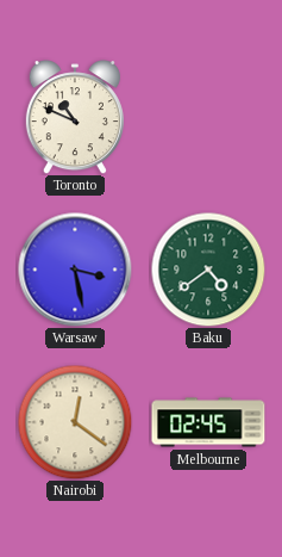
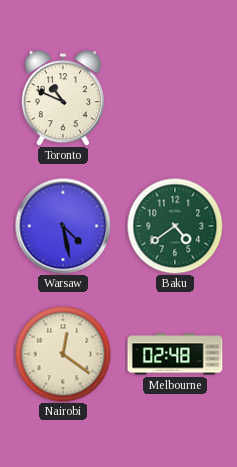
Warsaw: 3:28 -> 4:28
Melbourne: 02:45 -> 02:48
